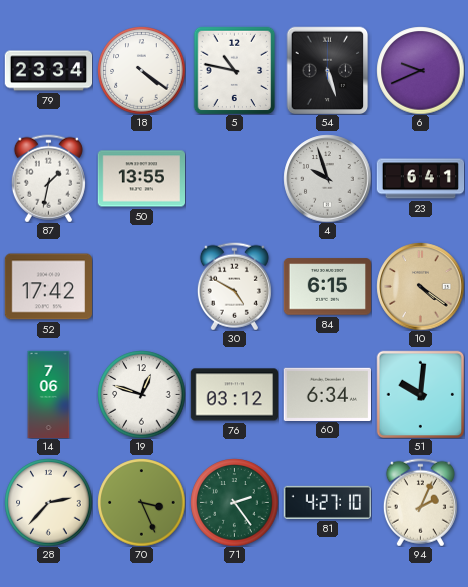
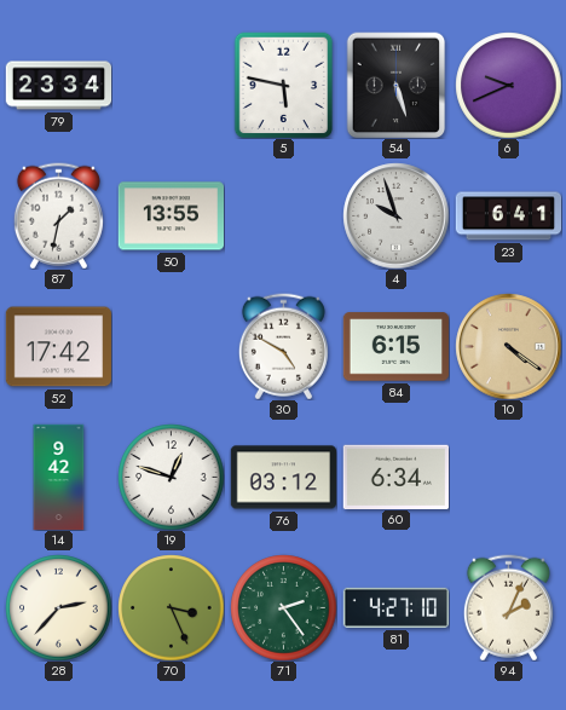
18: 4:21 -> none
5: 10:47 -> 5:47
14: 7:06 -> 9:42
51: 10:01 -> none
